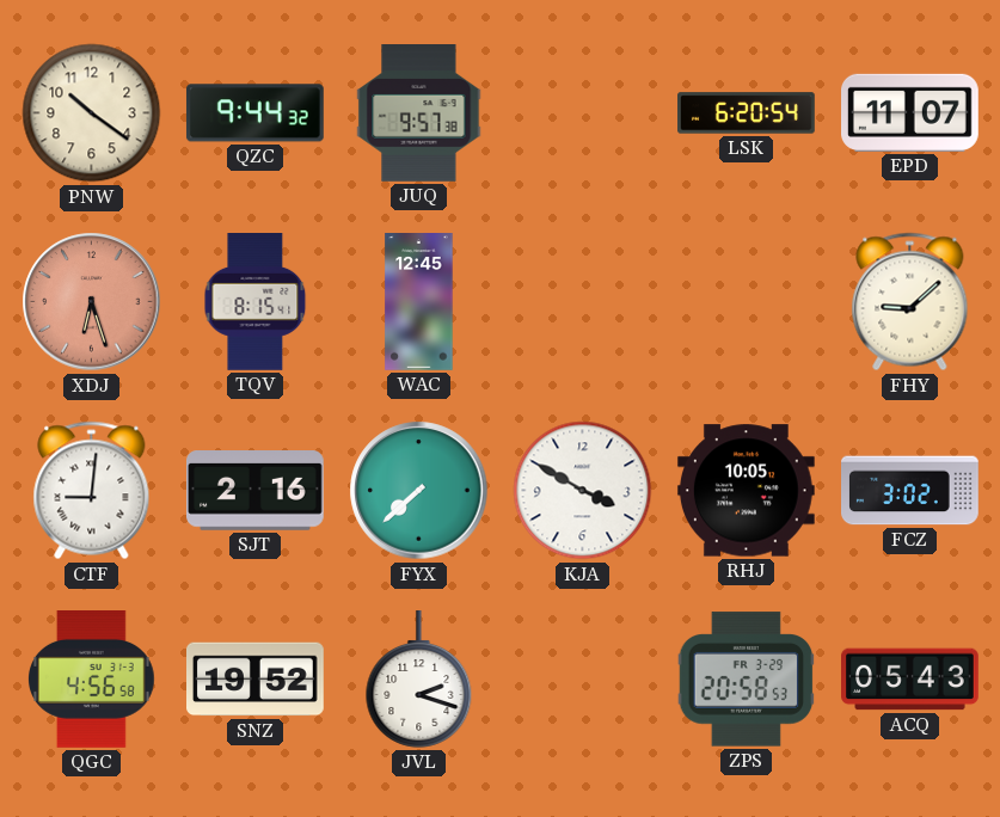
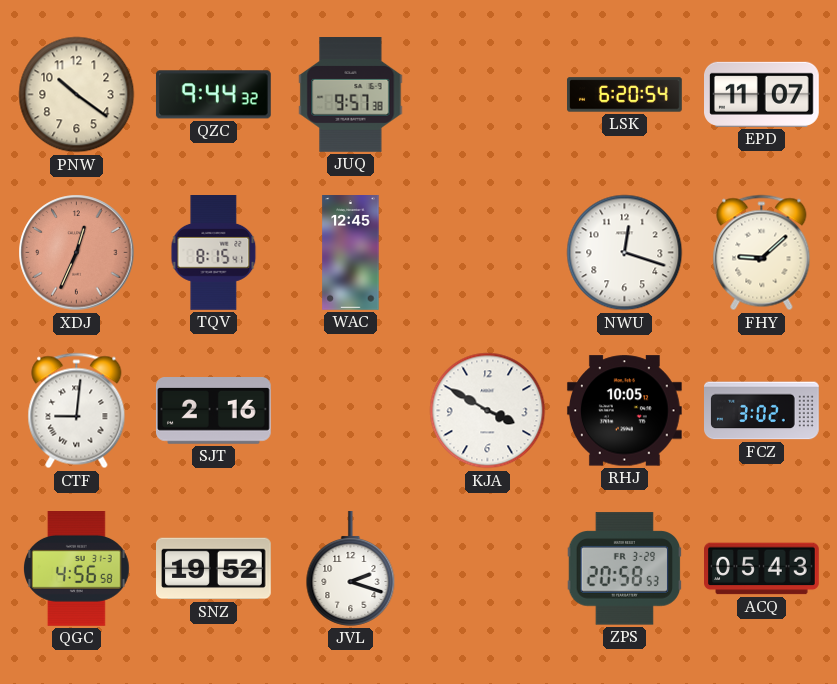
XDJ: 6:27 -> 12:34
NWU: none -> 12:18
FYX: 7:38 -> none
